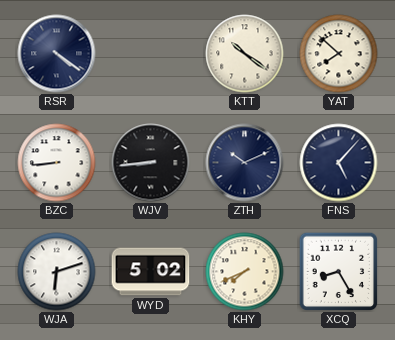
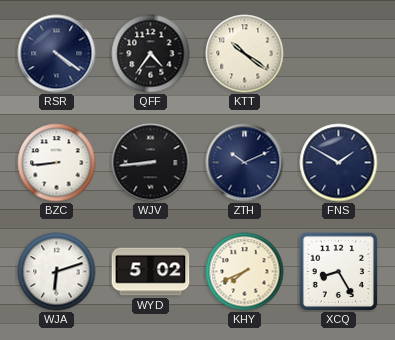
QFF: none -> 4:36
YAT: 7:52 -> none
FNS: 5:07 -> 1:50
